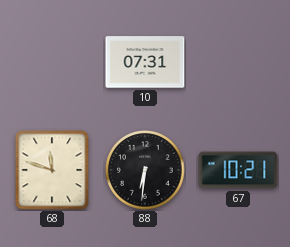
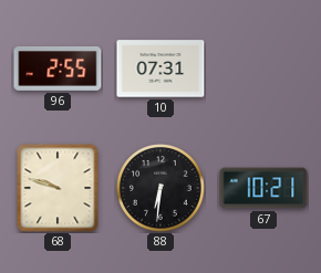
96: none -> 2:55
68: 11:48 -> 9:48
